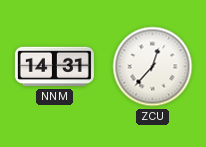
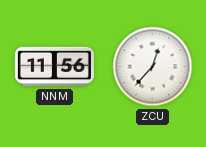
NNM: 14:31 -> 11:56
